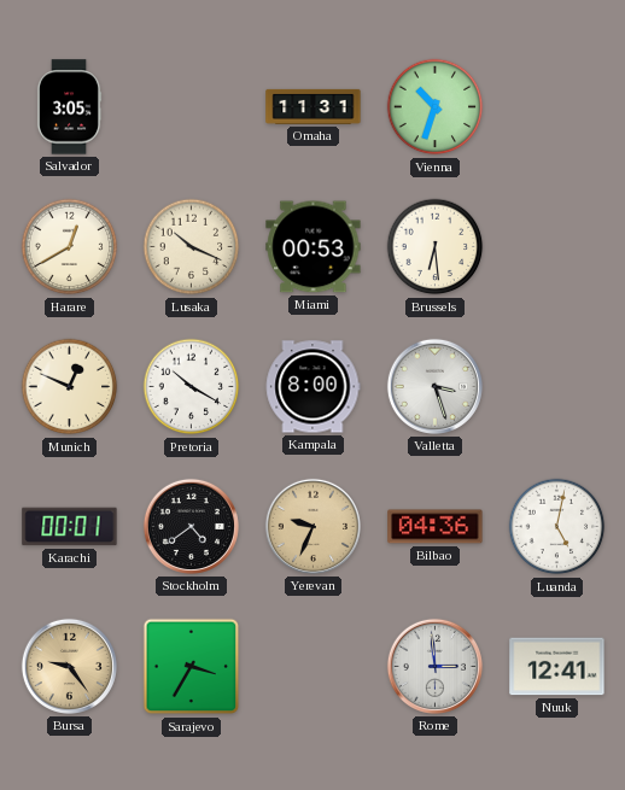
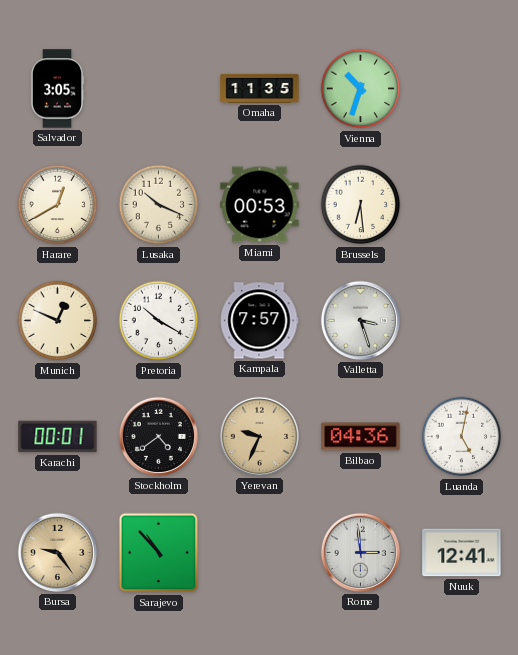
Omaha: 11:31 -> 11:35
Kampala: 8:00 -> 7:57
Sarajevo: 3:35 -> 10:53
